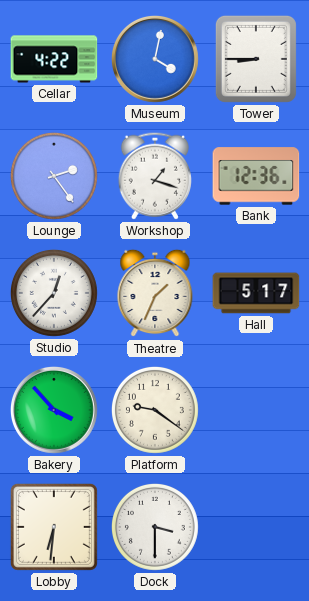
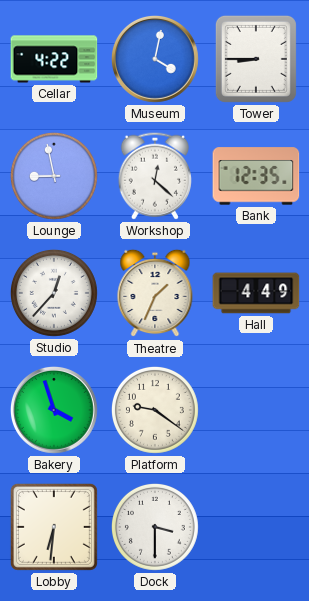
Lounge: 2:24 -> 8:58
Workshop: 1:18 -> 12:22
Bank: 12:36 -> 12:35
Hall: 5:17 -> 4:49
Bakery: 3:53 -> 3:57
